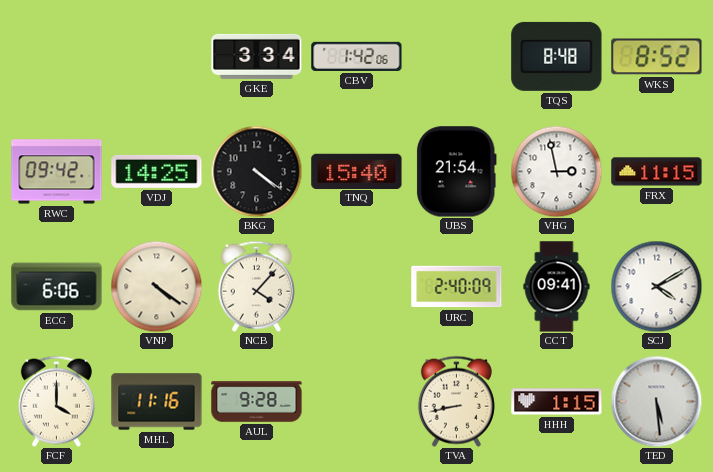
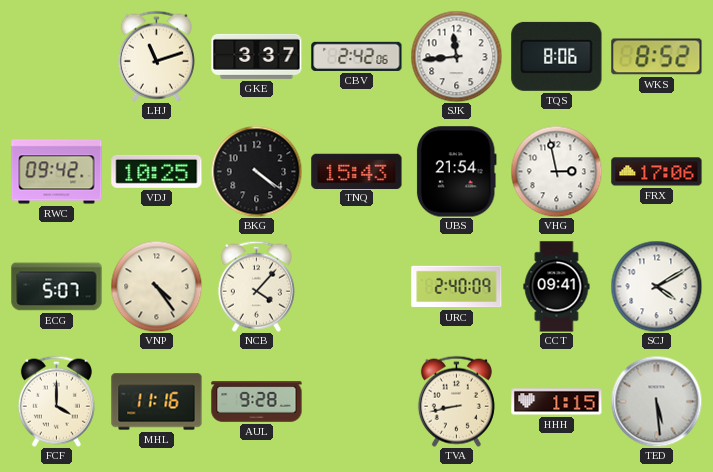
LHJ: none -> 11:12
GKE: 3:34 -> 3:37
CBV: 1:42 -> 2:42
SJK: none -> 11:44
TQS: 8:48 -> 8:06
VDJ: 14:25 -> 10:25
TNQ: 15:40 -> 15:43
FRX: 11:15 -> 17:06
ECG: 6:06 -> 5:07
VNP: 4:21 -> 4:24
